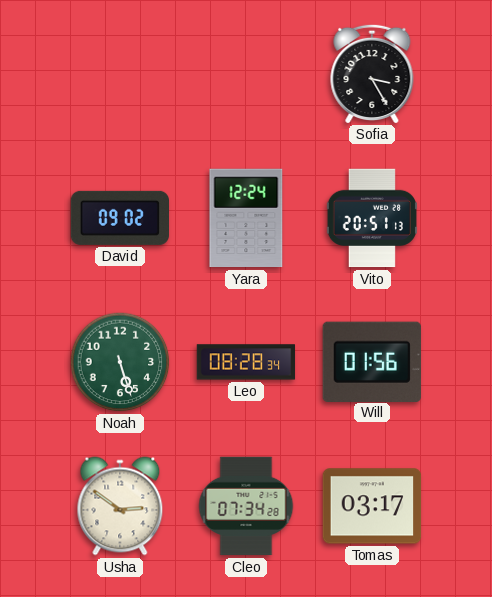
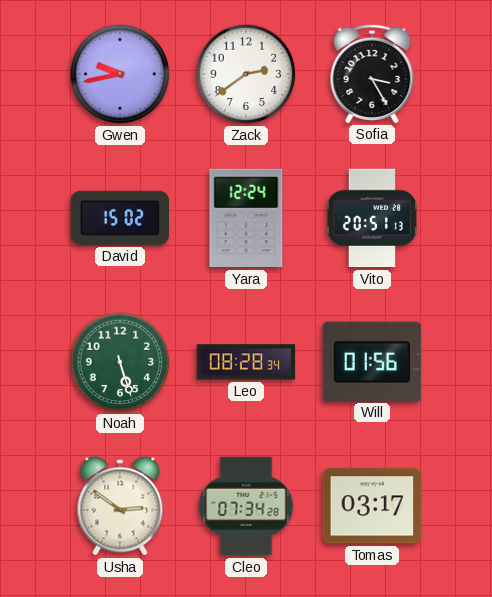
Gwen: none -> 9:43
Zack: none -> 2:39
David: 09:02 -> 15:02
